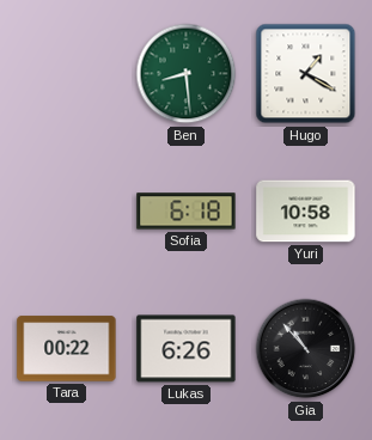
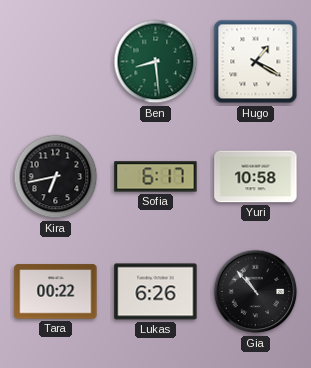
Kira: none -> 6:43
Sofia: 6:18 -> 6:17
